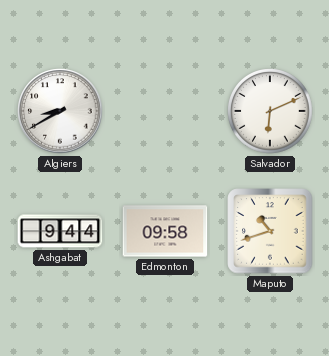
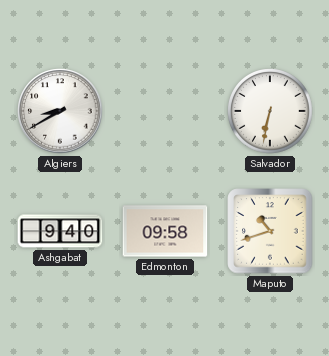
Salvador: 6:11 -> 6:32
Ashgabat: 9:44 -> 9:40
